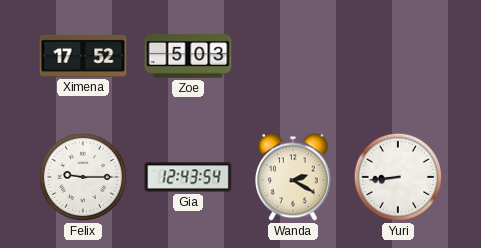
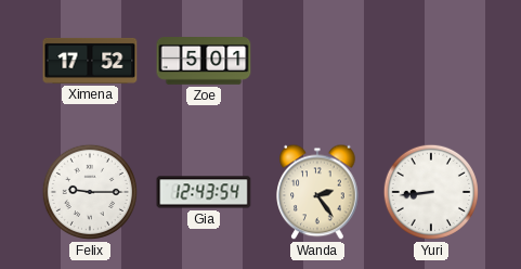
Zoe: 5:03 -> 5:01
Wanda: 2:20 -> 2:24
